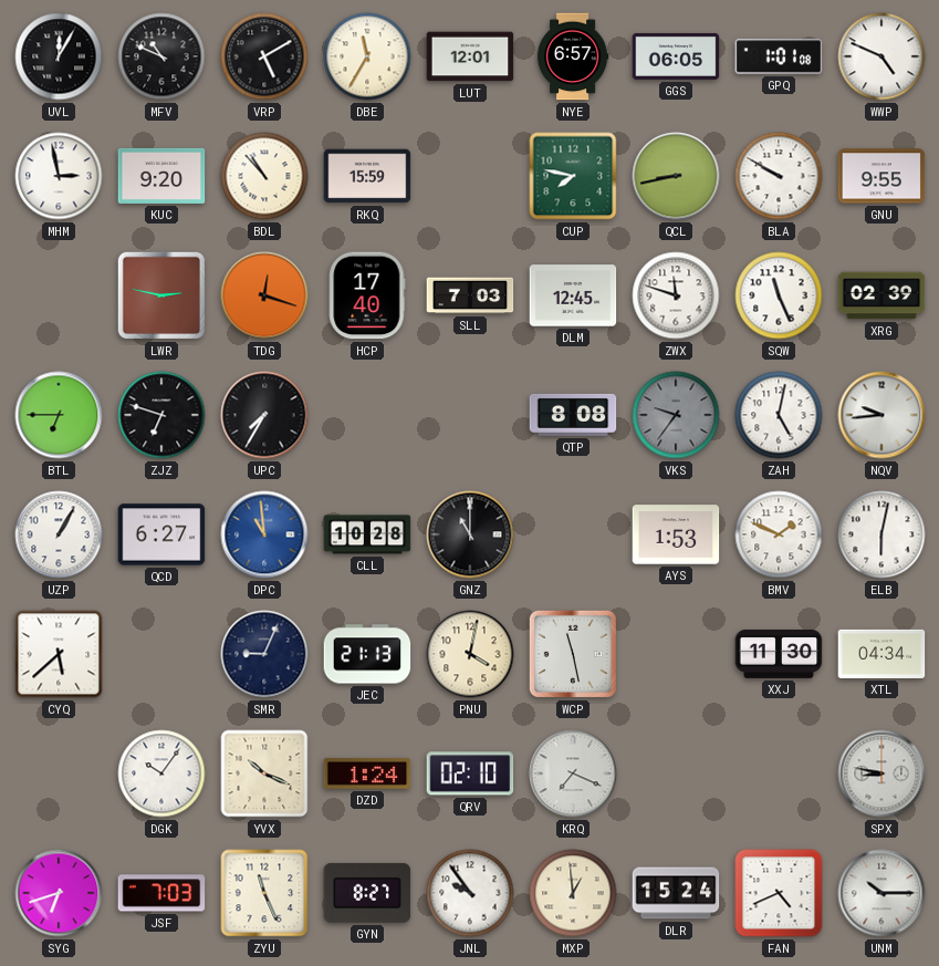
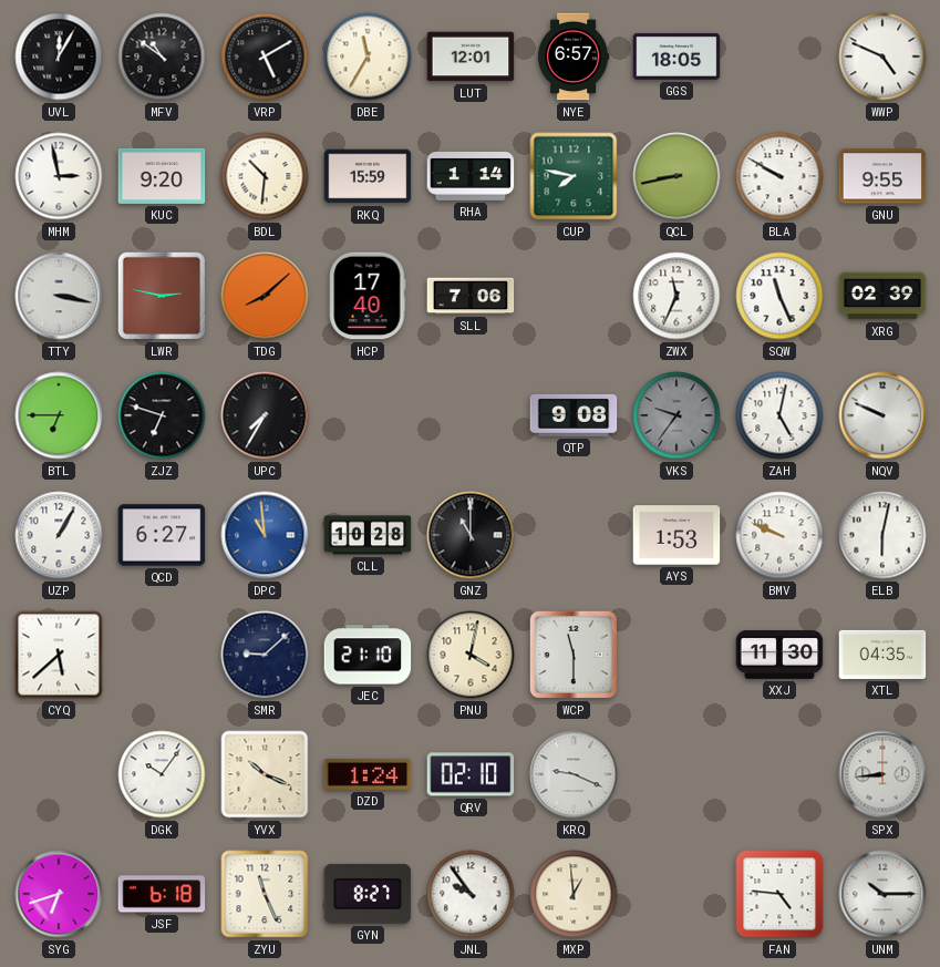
MFV: 10:49 -> 10:51
GGS: 06:05 -> 18:05
GPQ: 1:01 -> none
BDL: 10:53 -> 10:31
RHA: none -> 1:14
TTY: none -> 3:17
TDG: 12:18 -> 8:08
SLL: 7:03 -> 7:06
DLM: 12:45 -> none
ZWX: 11:48 -> 11:34
QTP: 8:08 -> 9:08
NQV: 9:44 -> 9:49
BMV: 1:49 -> 9:49
SMR: 9:04 -> 9:08
JEC: 21:13 -> 21:10
WCP: 11:28 -> 11:30
XTL: 04:34 -> 04:35
KRQ: 7:19 -> 9:19
SPX: 8:47 -> 8:44
JSF: 7:03 -> 6:18
DLR: 15:24 -> none
FAN: 4:41 -> 4:46
